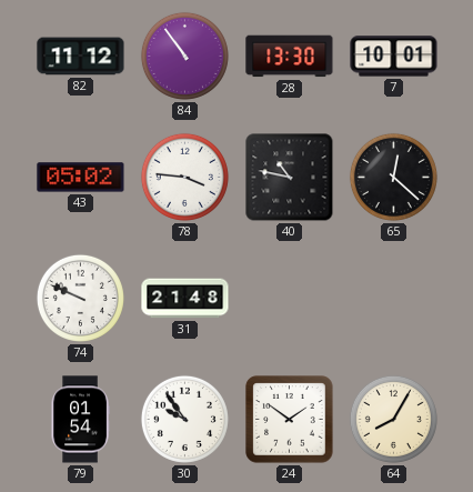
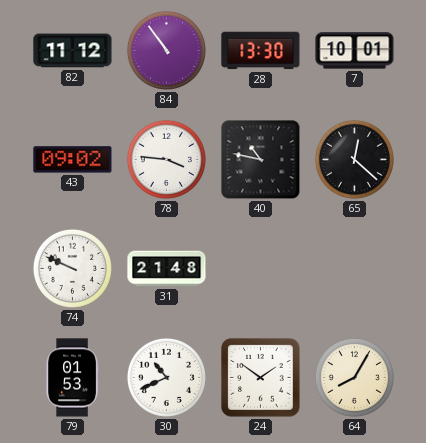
43: 05:02 -> 09:02
79: 01:54 -> 01:53
30: 9:54 -> 10:41
